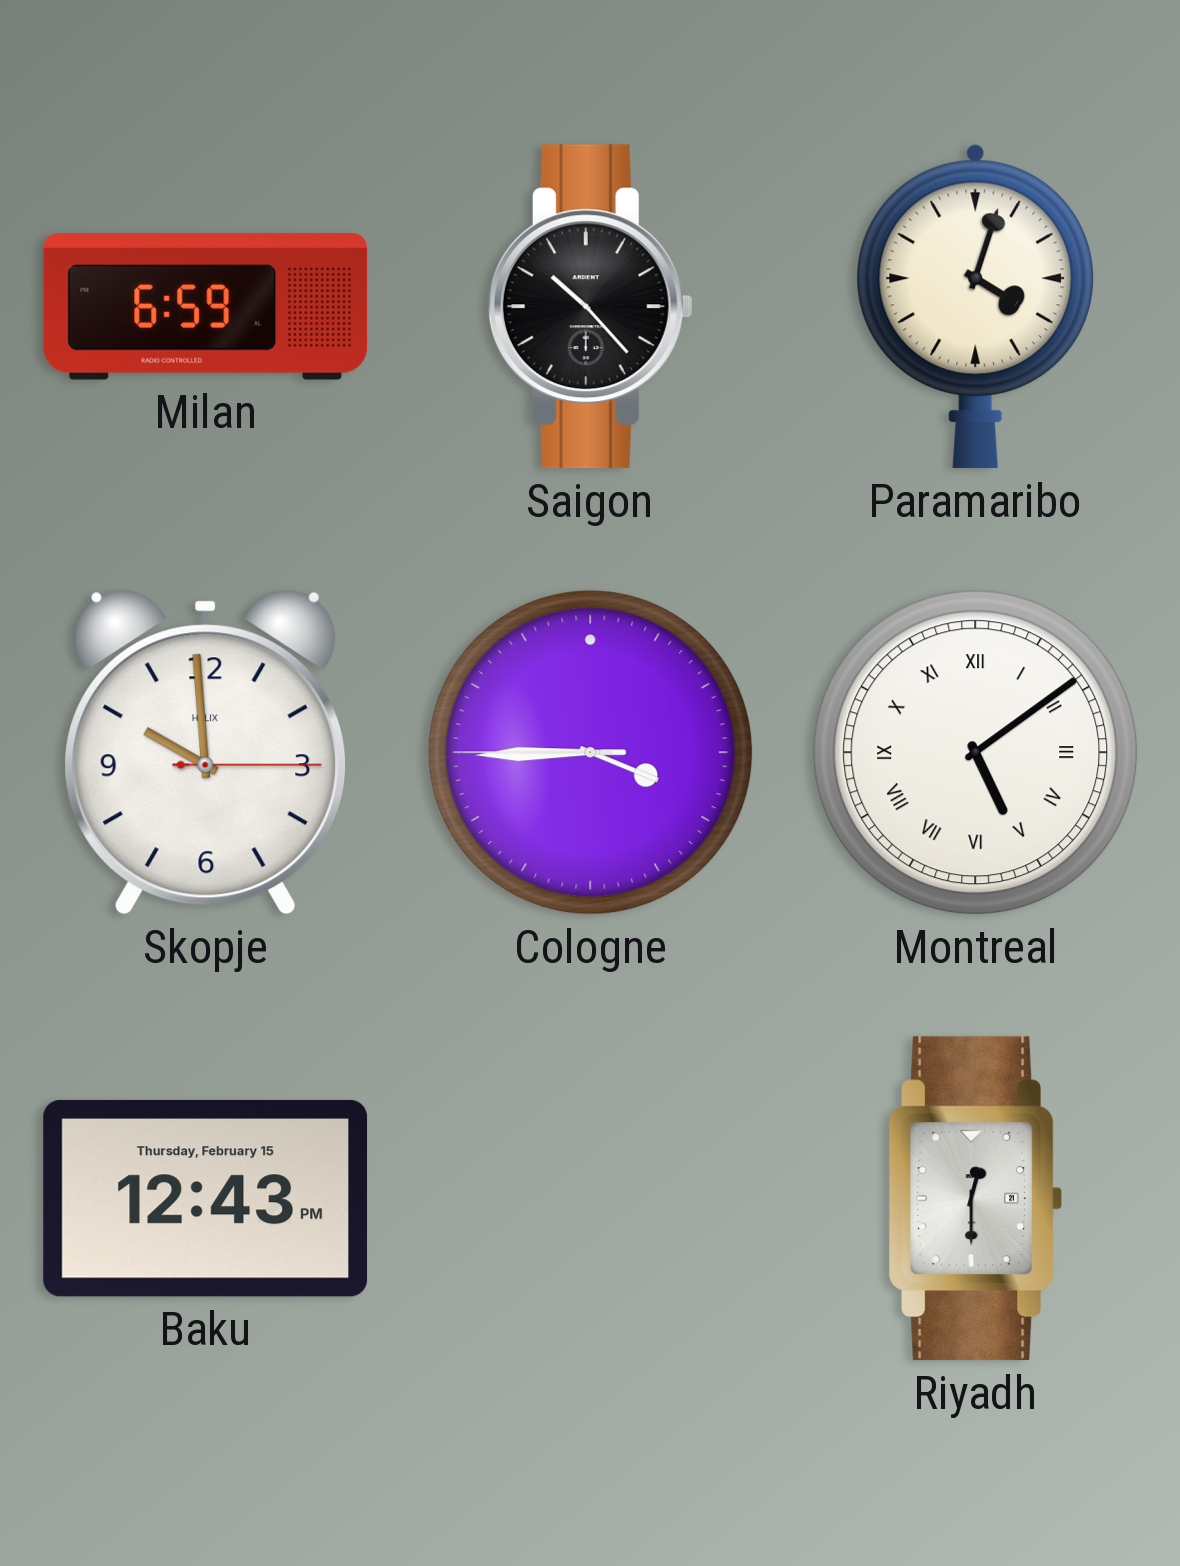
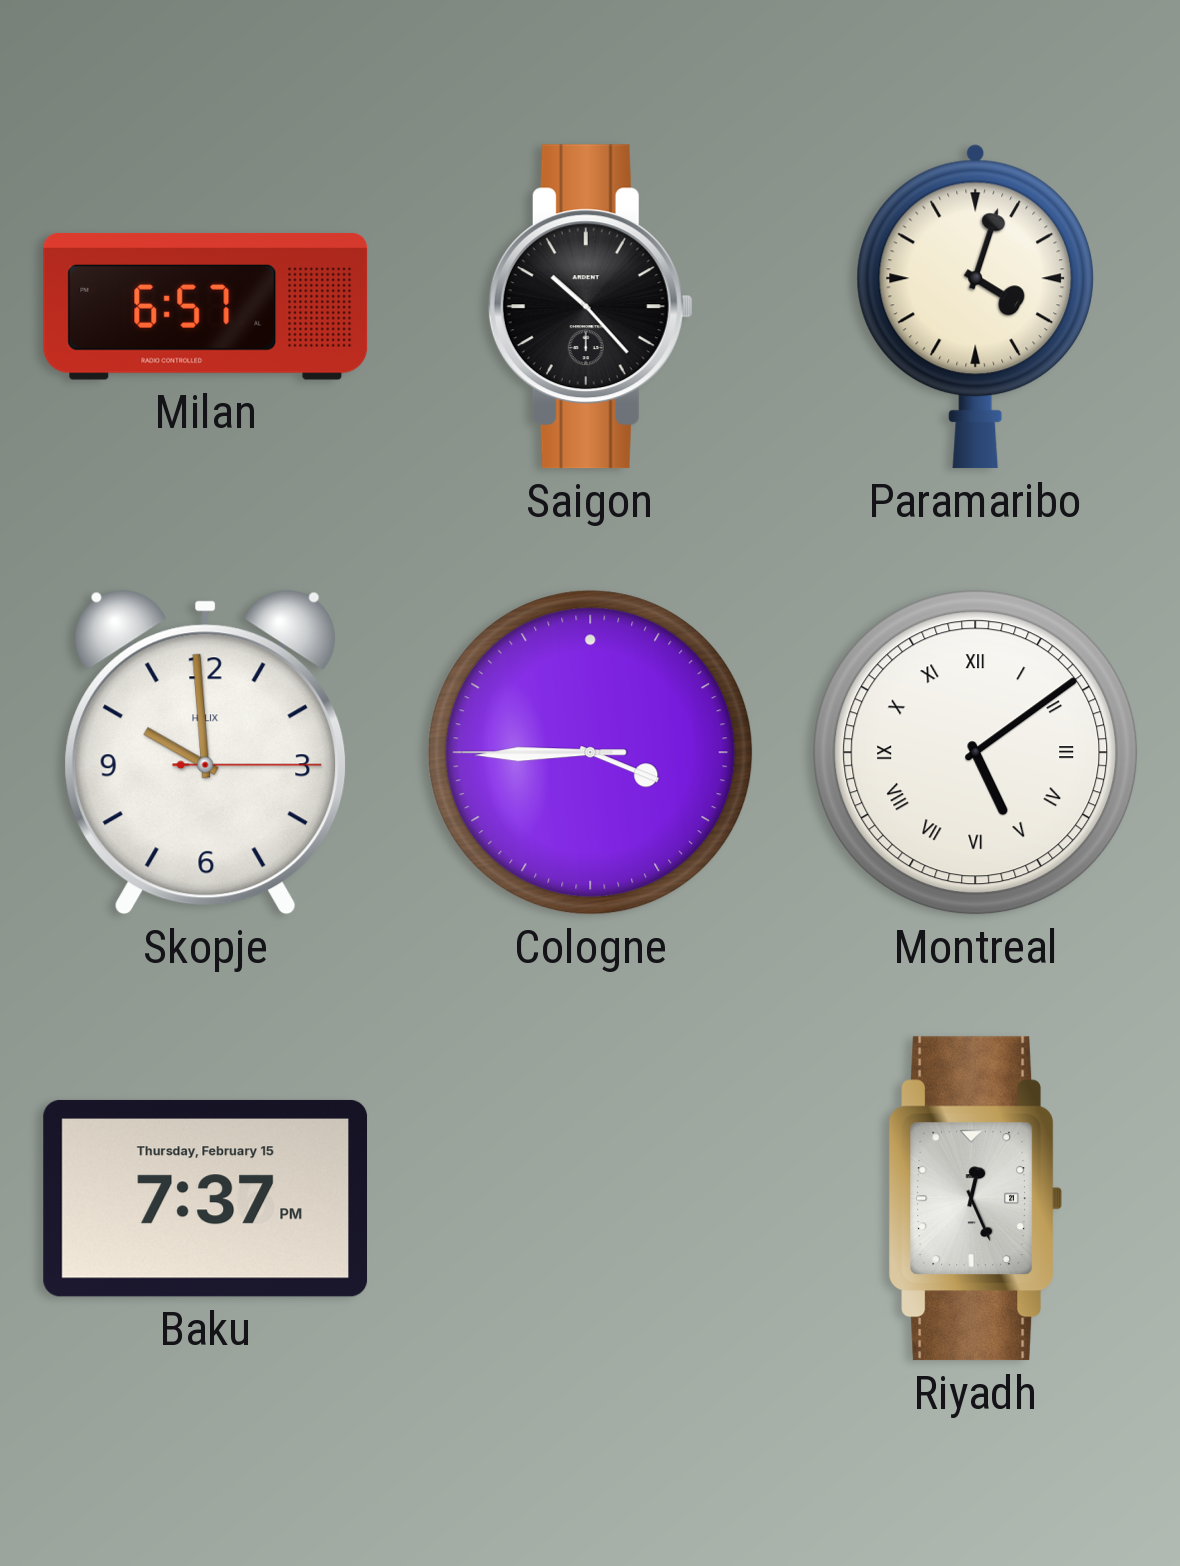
Milan: 6:59 -> 6:57
Baku: 12:43 -> 7:37
Riyadh: 12:30 -> 12:26
